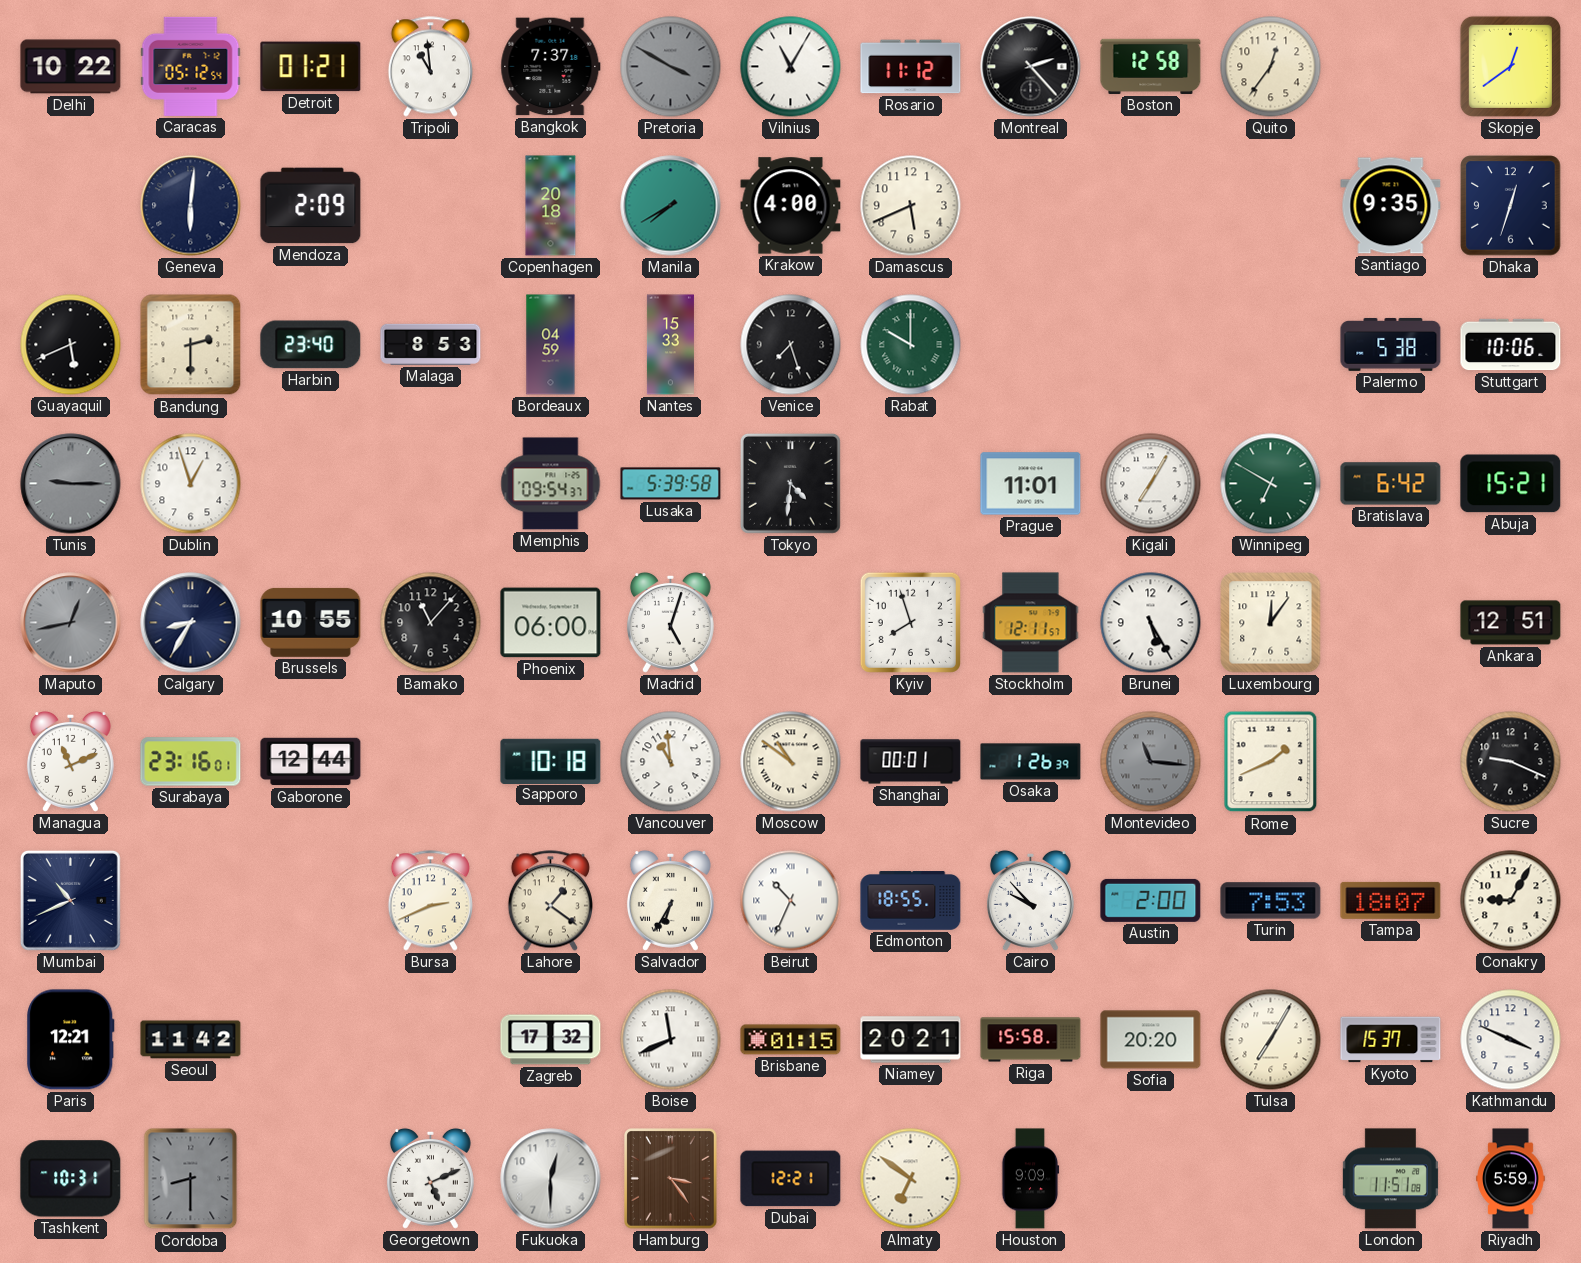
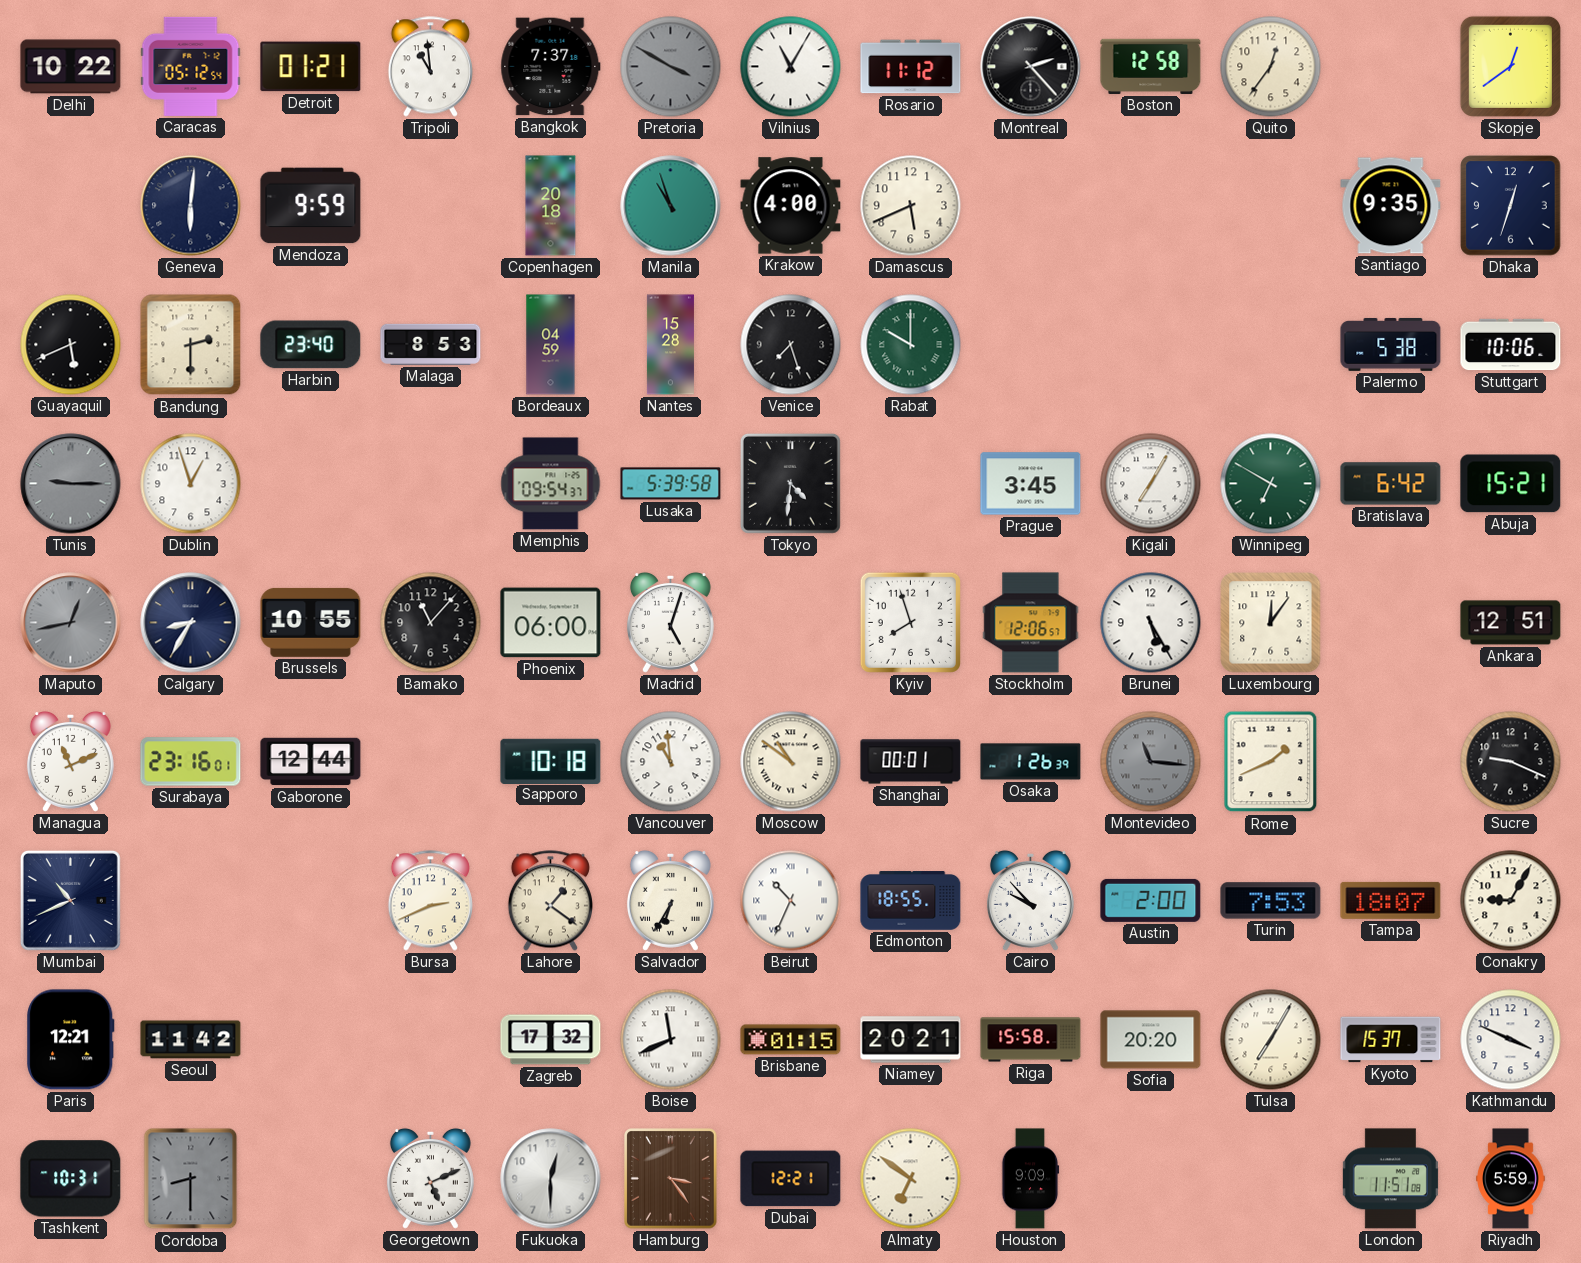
Mendoza: 2:09 -> 9:59
Manila: 7:40 -> 10:57
Nantes: 15:33 -> 15:28
Prague: 11:01 -> 3:45
Stockholm: 12:11 -> 12:06
